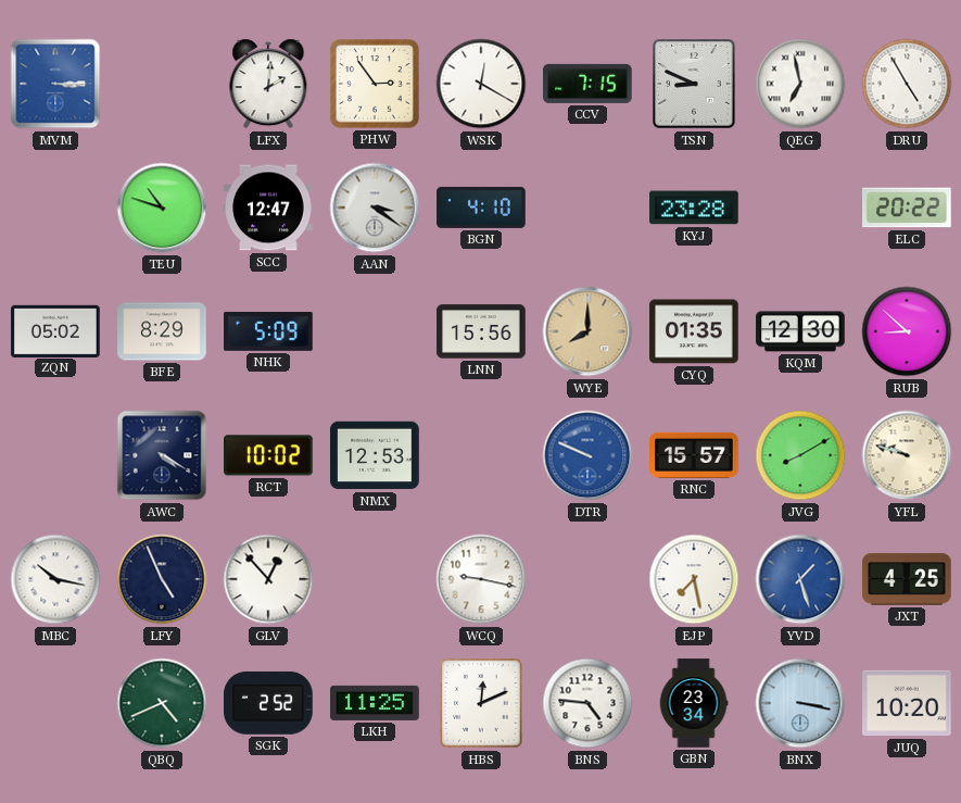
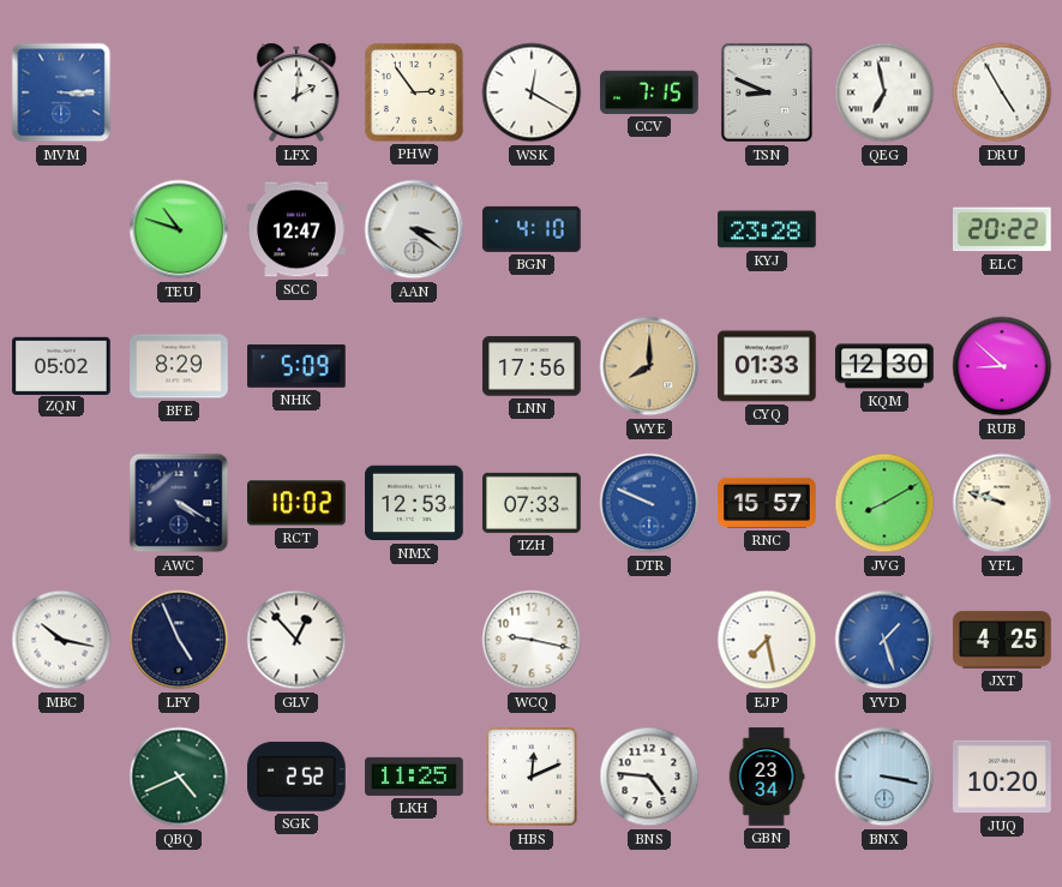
LNN: 15:56 -> 17:56
CYQ: 01:35 -> 01:33
TZH: none -> 07:33
